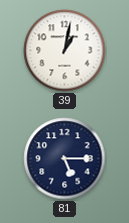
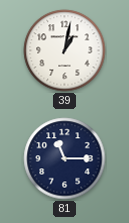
81: 5:15 -> 11:15
